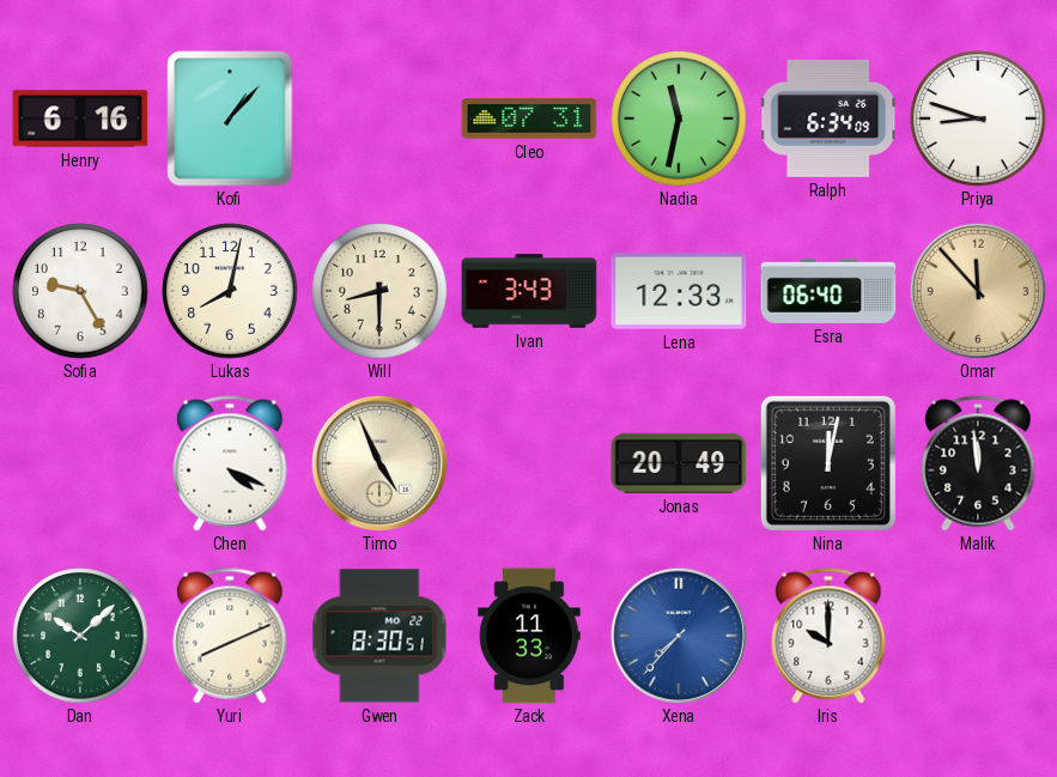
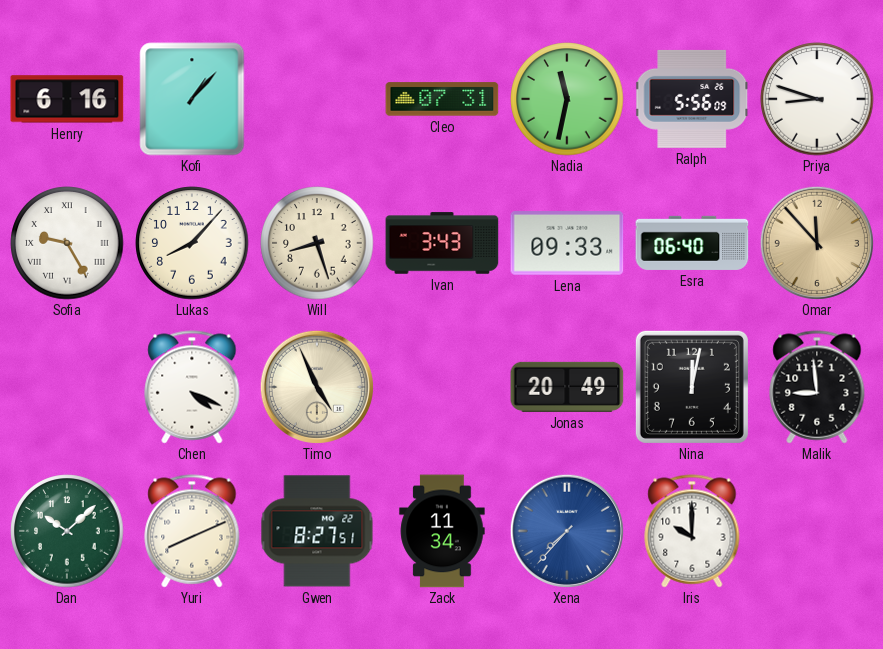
Ralph: 6:34 -> 5:56
Sofia numerals: Arabic -> Roman
Lukas: 8:02 -> 8:07
Will: 8:30 -> 8:27
Lena: 12:33 -> 09:33
Malik: 11:59 -> 8:59
Gwen: 8:30 -> 8:27
Zack: 11:33 -> 11:34
